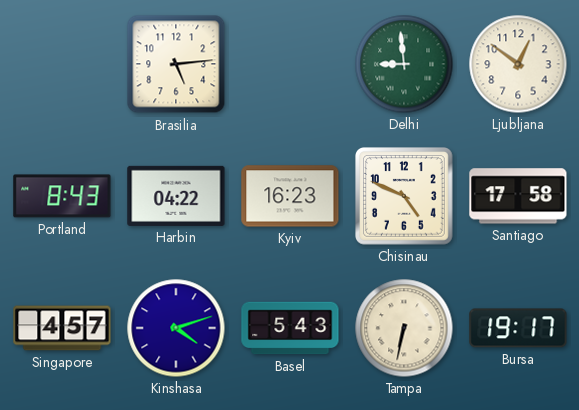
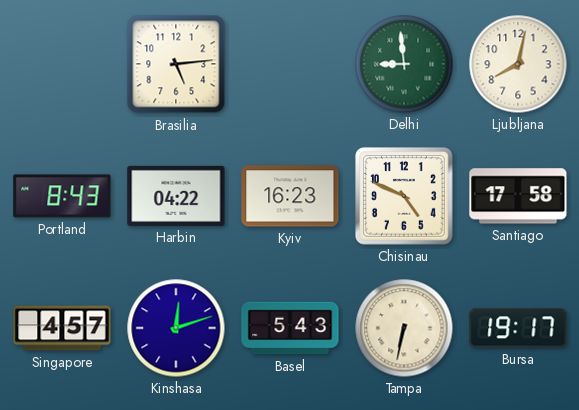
Ljubljana: 12:51 -> 8:02
Kinshasa: 4:12 -> 12:12
